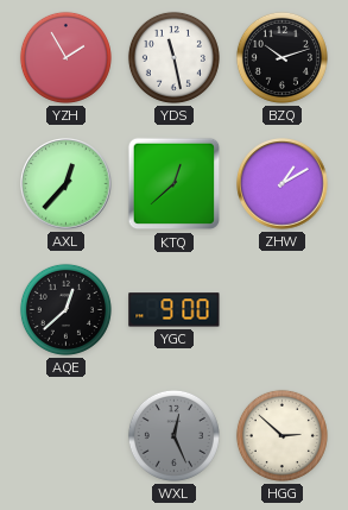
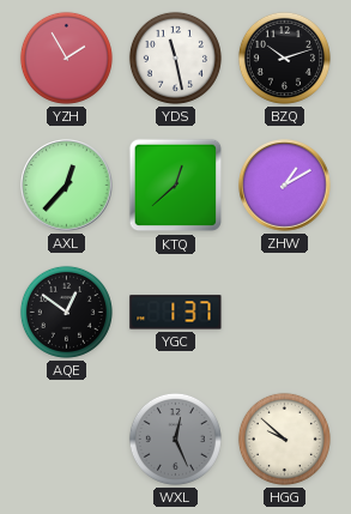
AQE: 12:38 -> 12:51
YGC: 9:00 -> 1:37
HGG: 2:52 -> 9:52
